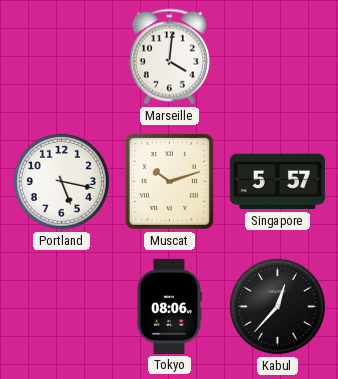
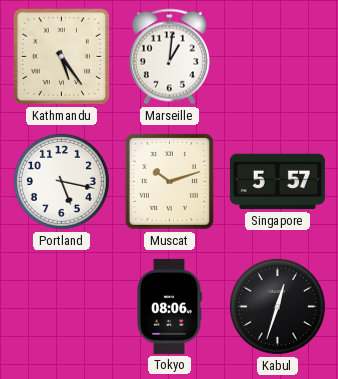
Kathmandu: none -> 5:24
Marseille: 4:01 -> 1:01
Kabul: 12:37 -> 12:33
